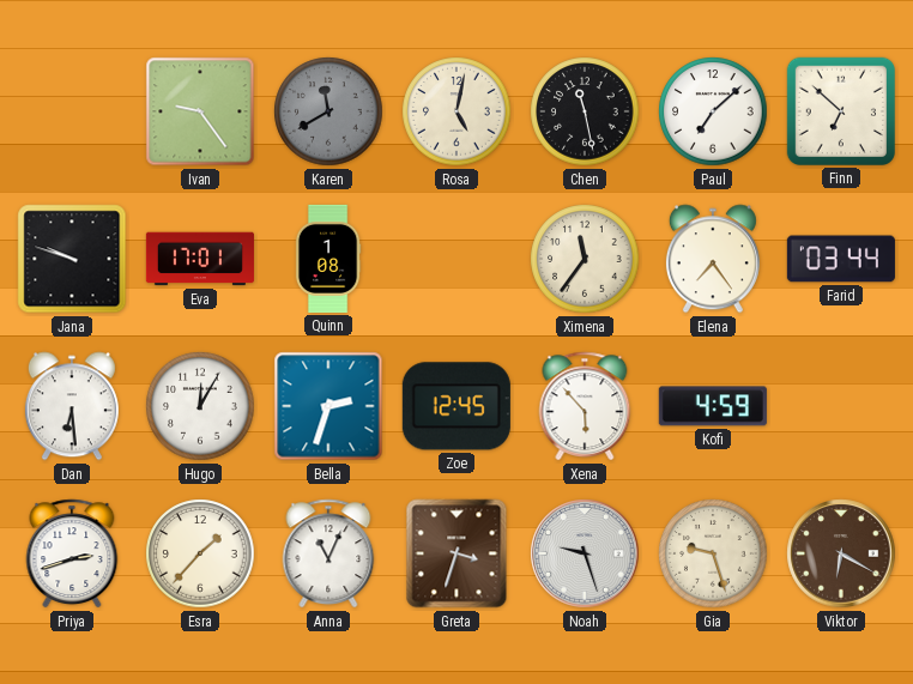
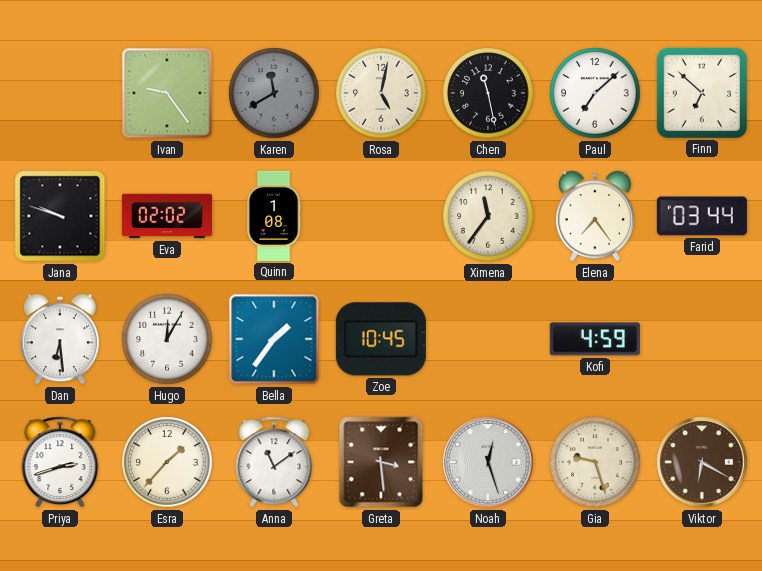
Eva: 17:01 -> 02:02
Bella: 2:33 -> 1:36
Zoe: 12:45 -> 10:45
Xena: 5:53 -> none
Anna: 11:04 -> 11:09
Greta: 3:33 -> 3:29
Noah: 9:27 -> 12:27
